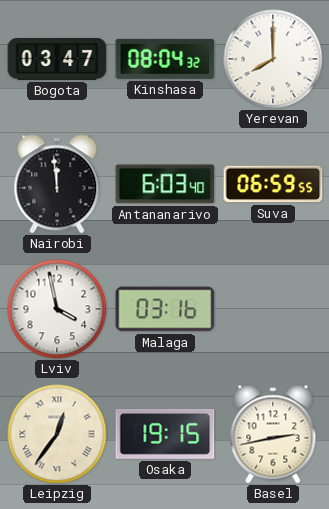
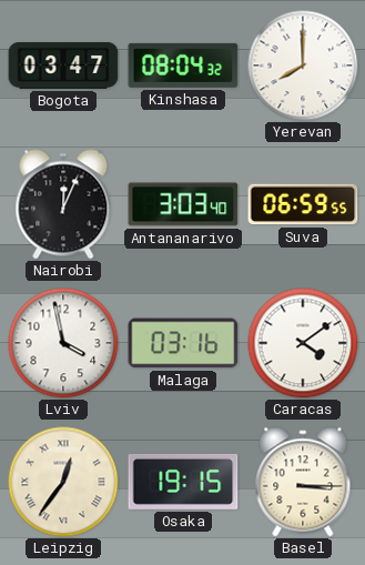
Nairobi: 11:59 -> 12:04
Antananarivo: 6:03 -> 3:03
Caracas: none -> 4:09
Basel: 2:43 -> 3:15
